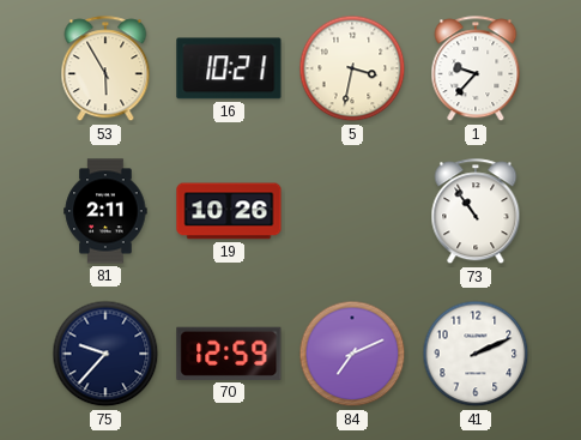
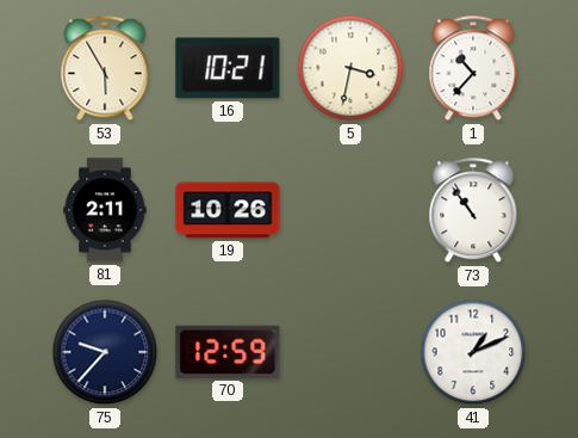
1: 9:37 -> 10:37
84: 7:11 -> none
41: 2:11 -> 1:11
